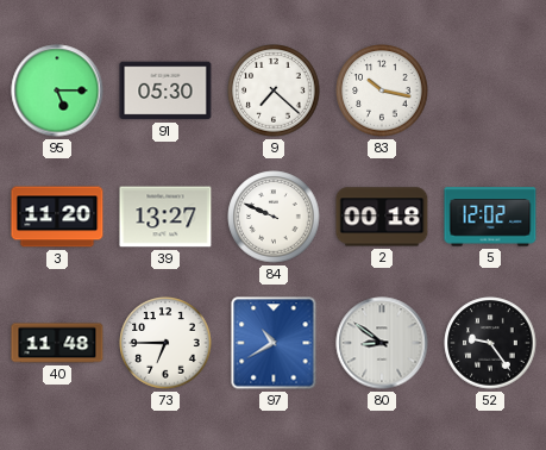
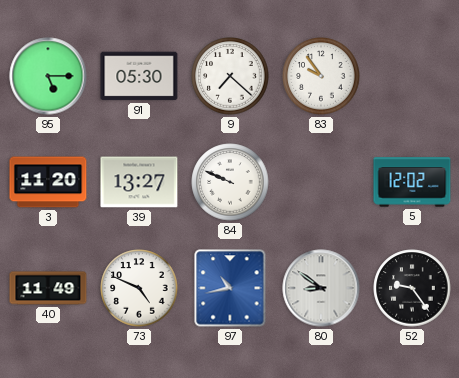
83: 10:17 -> 9:54
2: 00:18 -> none
40: 11:48 -> 11:49
73: 6:45 -> 4:49
97: 10:40 -> 10:43
